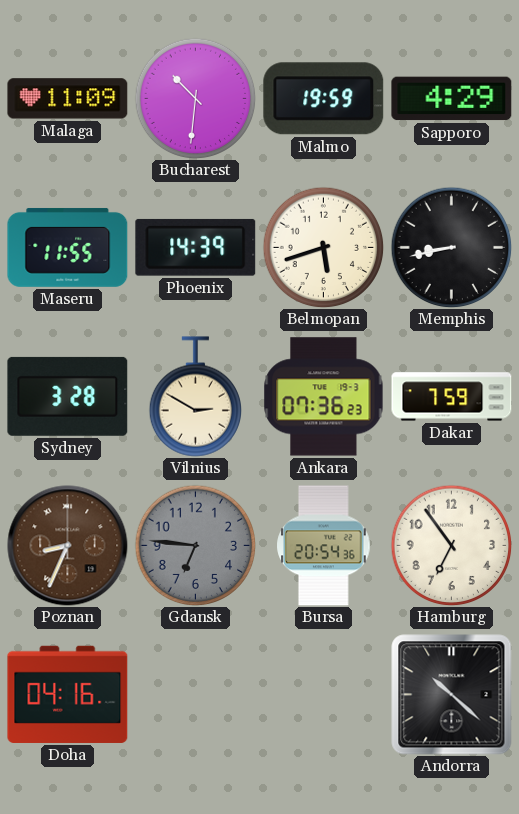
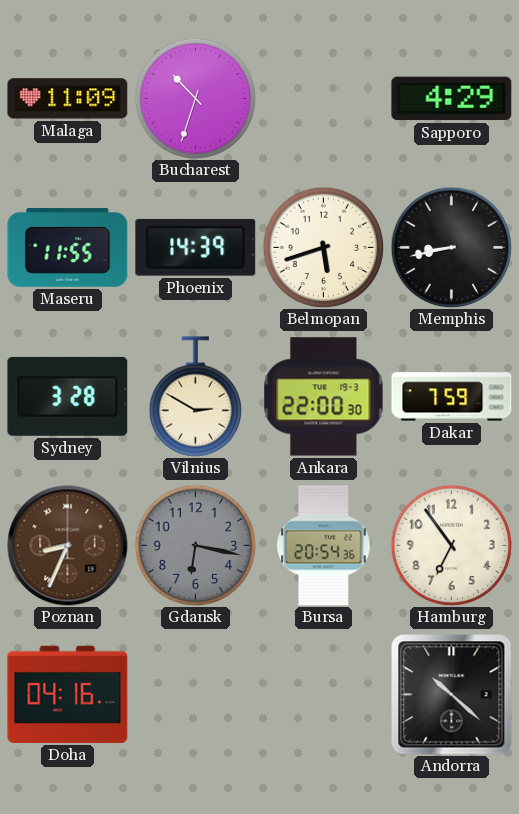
Bucharest: 10:31 -> 10:33
Malmo: 19:59 -> none
Ankara: 07:36 -> 22:00
Gdansk: 6:46 -> 6:17
